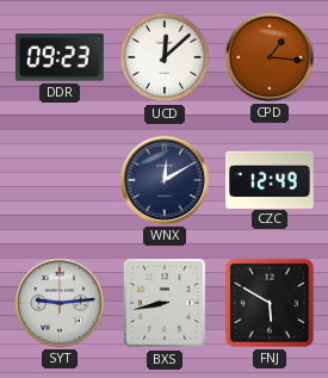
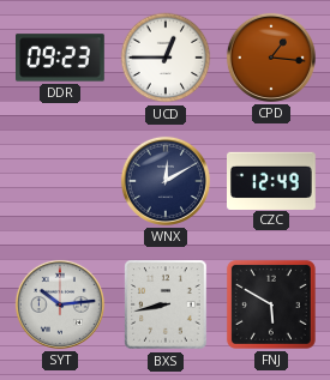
UCD: 12:08 -> 12:45
SYT: 9:14 -> 10:14
